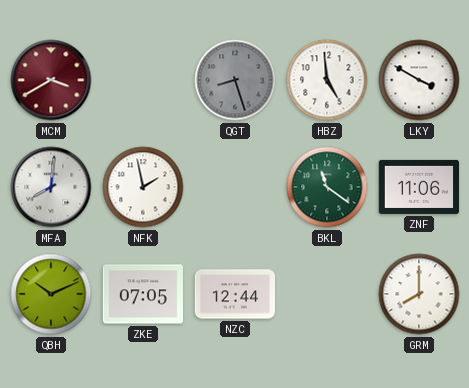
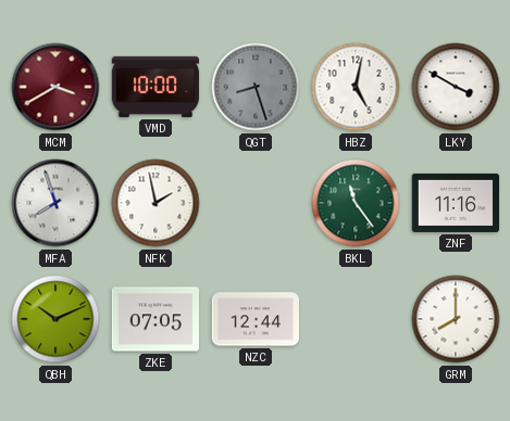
VMD: none -> 10:00
HBZ: 4:59 -> 5:02
MFA: 8:01 -> 7:57
BKL: 11:21 -> 11:24
ZNF: 11:06 -> 11:16
